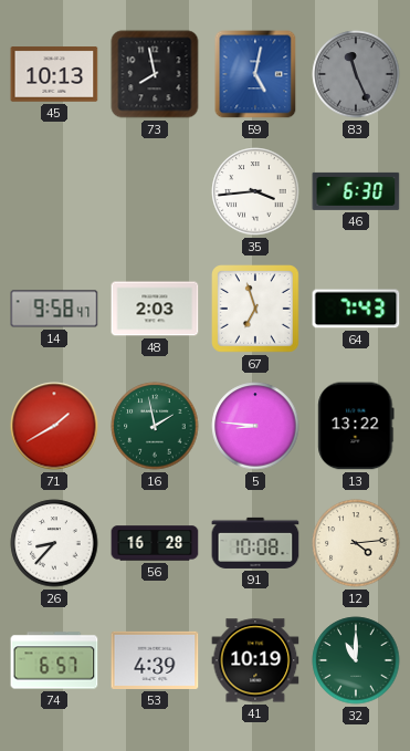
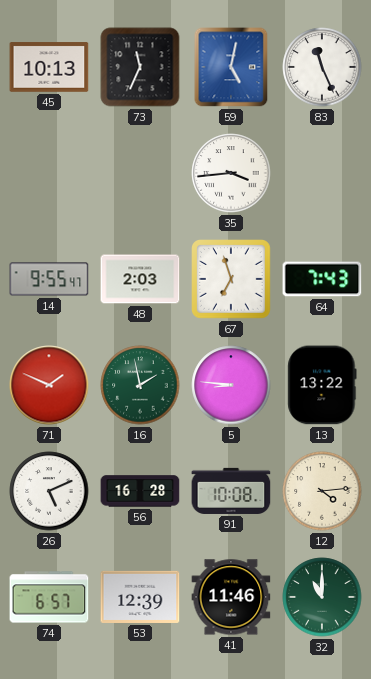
73: 7:58 -> 11:34
83 dial: grey -> white
46: 6:30 -> none
14: 9:58 -> 9:55
71: 1:40 -> 1:49
26: 8:37 -> 5:11
53: 4:39 -> 12:39
41: 10:19 -> 11:46
